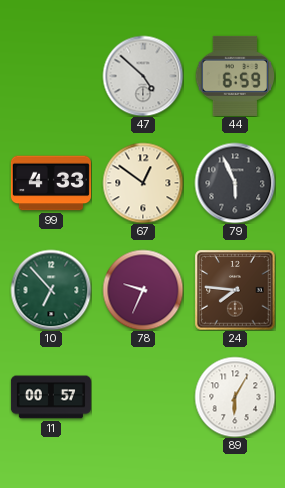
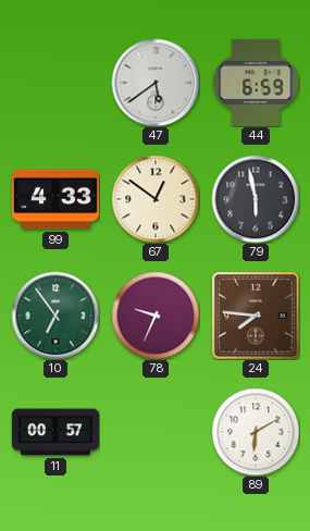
47: 4:52 -> 5:39
79: 5:56 -> 5:58
10: 6:53 -> 6:54
89: 6:05 -> 6:10
